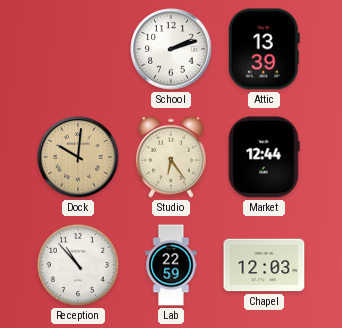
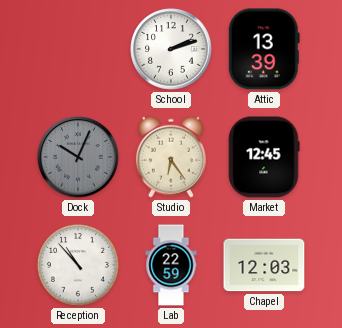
Dock: 10:01 -> 10:04
Dock dial: champagne -> grey
Market: 12:44 -> 12:45
